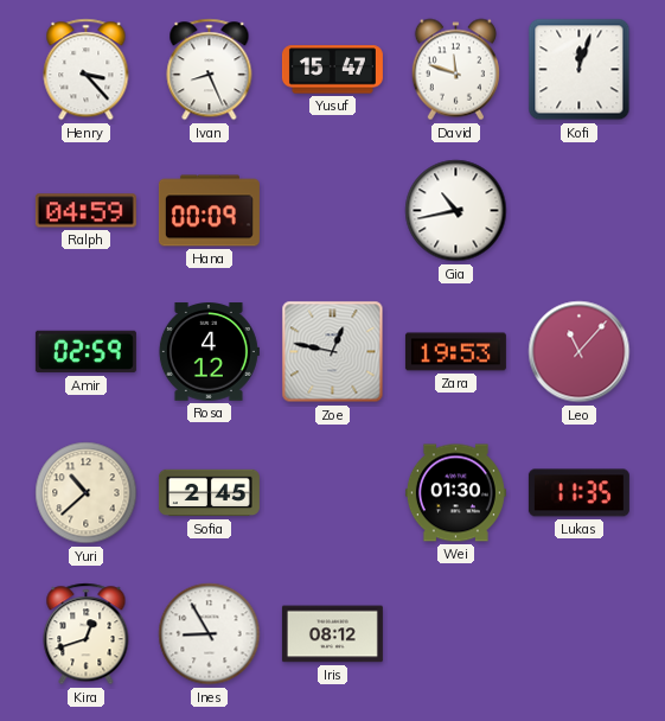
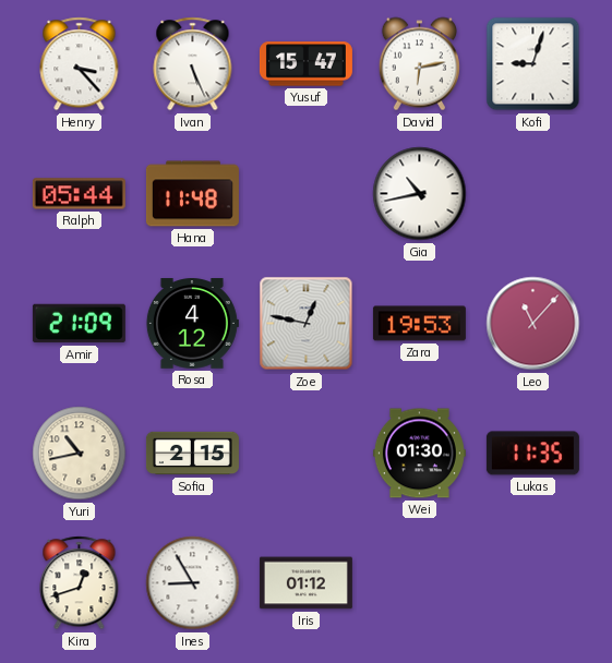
Ivan: 8:26 -> 5:26
David: 11:48 -> 6:13
Kofi: 12:03 -> 9:03
Ralph: 04:59 -> 05:44
Hana: 00:09 -> 11:48
Amir: 02:59 -> 21:09
Yuri: 10:38 -> 10:43
Sofia: 2:45 -> 2:15
Iris: 08:12 -> 01:12
